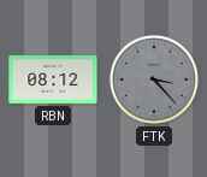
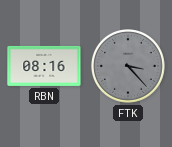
RBN: 08:12 -> 08:16
